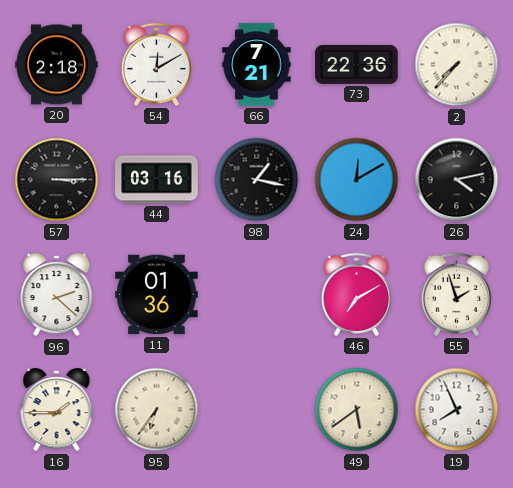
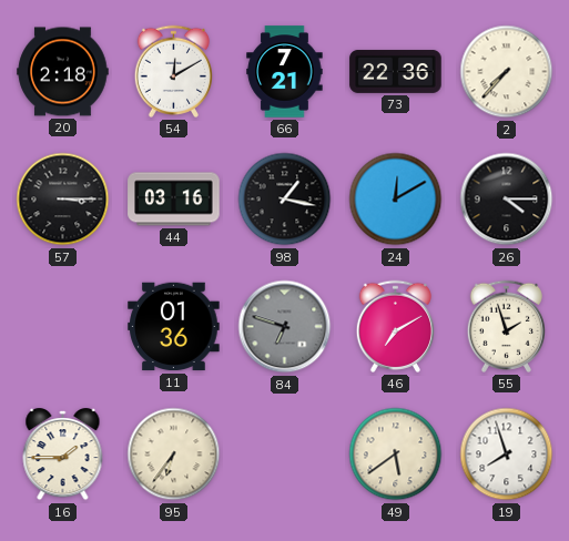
26: 4:13 -> 4:15
96: 2:22 -> none
84: none -> 6:48
19: 7:56 -> 7:57
